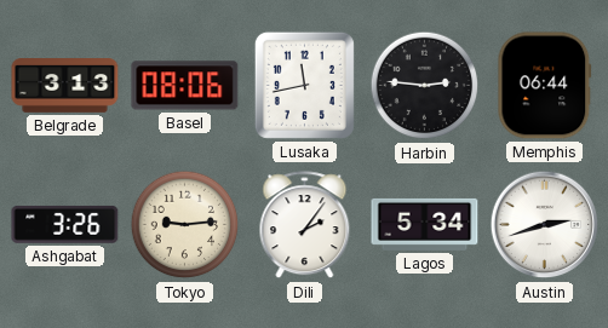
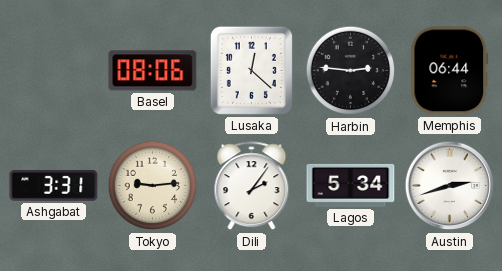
Belgrade: 3:13 -> none
Lusaka: 11:43 -> 12:22
Ashgabat: 3:26 -> 3:31
